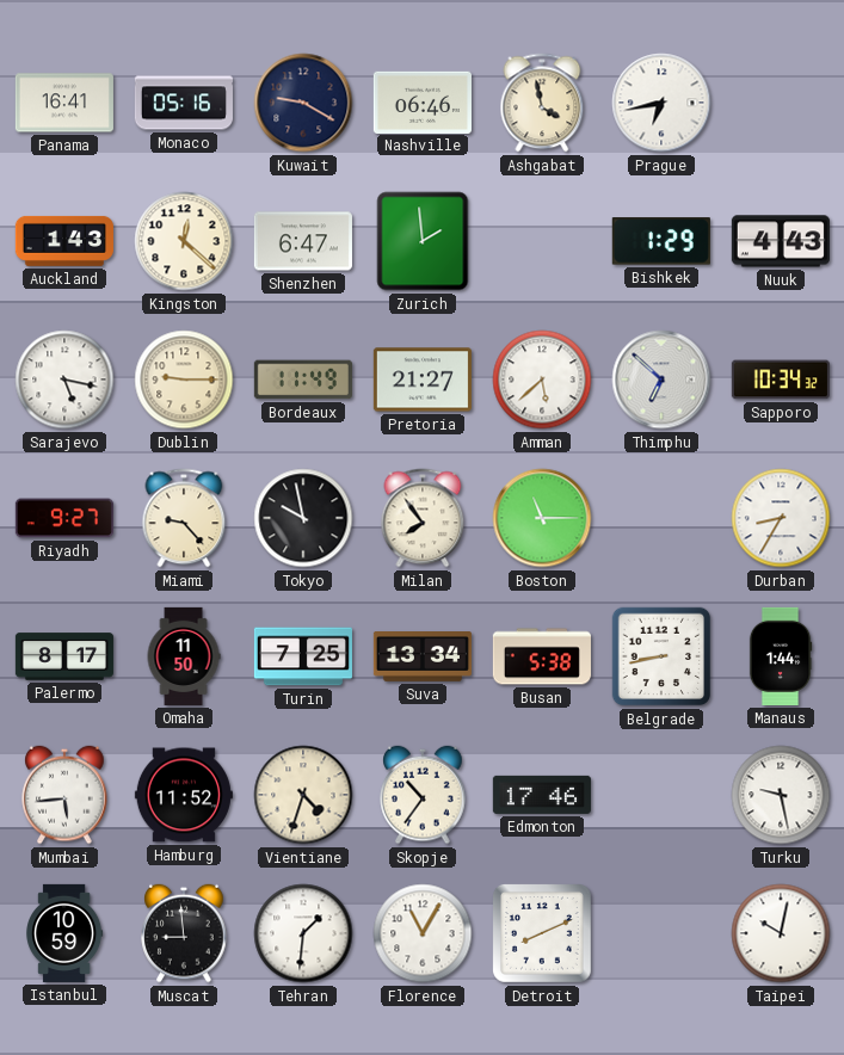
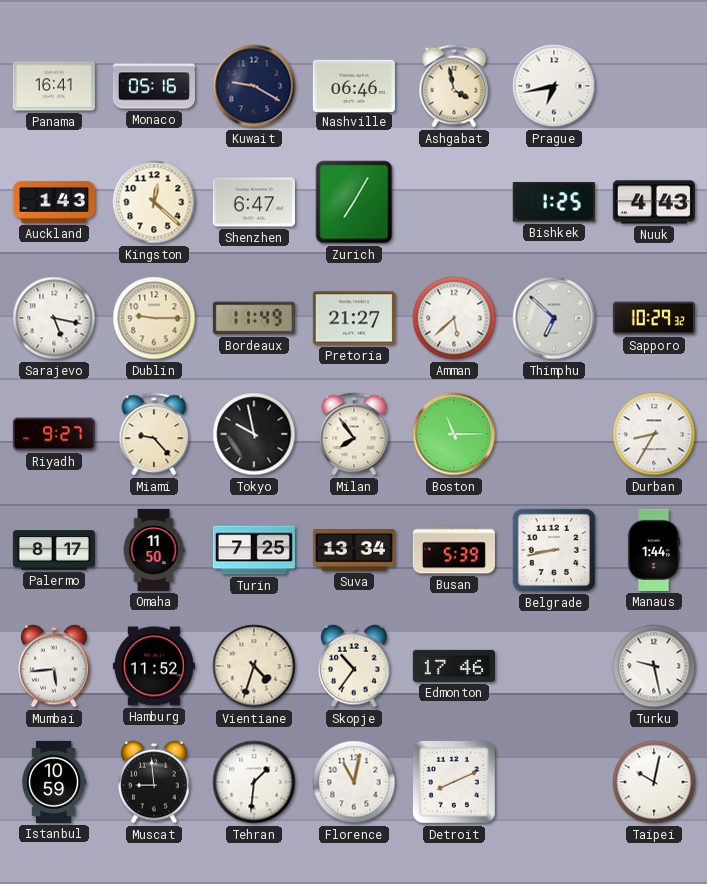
Zurich: 1:59 -> 7:05
Bishkek: 1:29 -> 1:25
Sapporo: 10:34 -> 10:29
Busan: 5:38 -> 5:39
Florence: 11:05 -> 11:02
